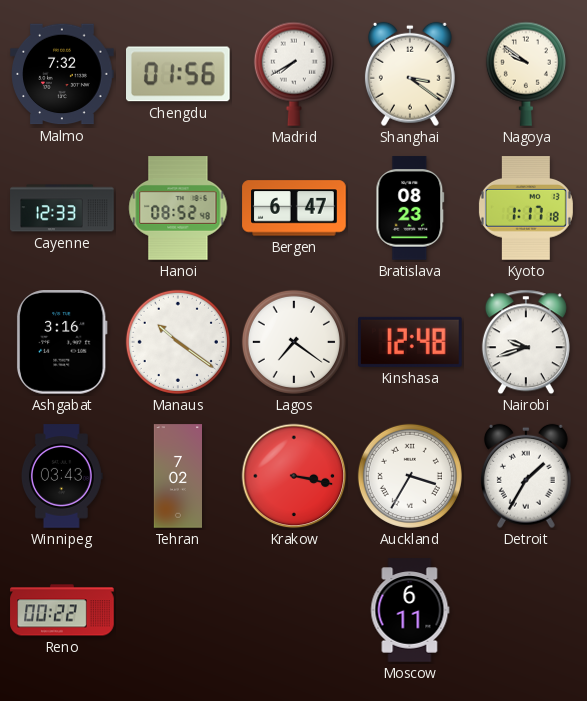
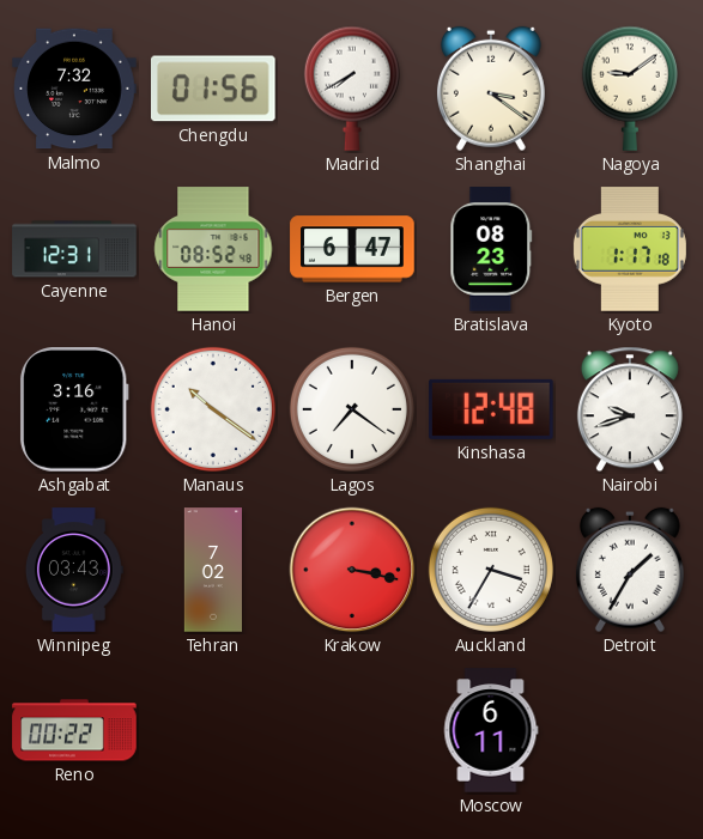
Nagoya: 9:51 -> 9:09
Cayenne: 12:33 -> 12:31
